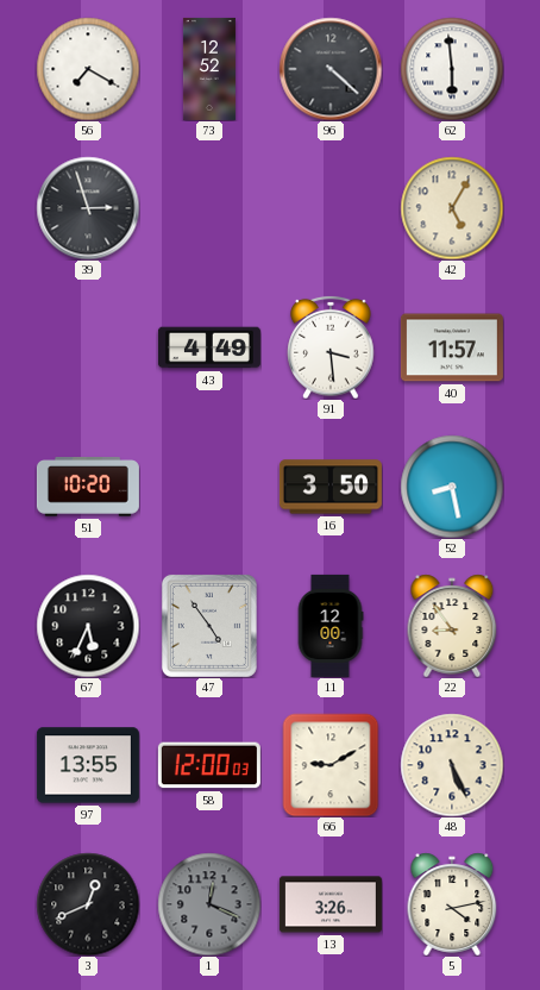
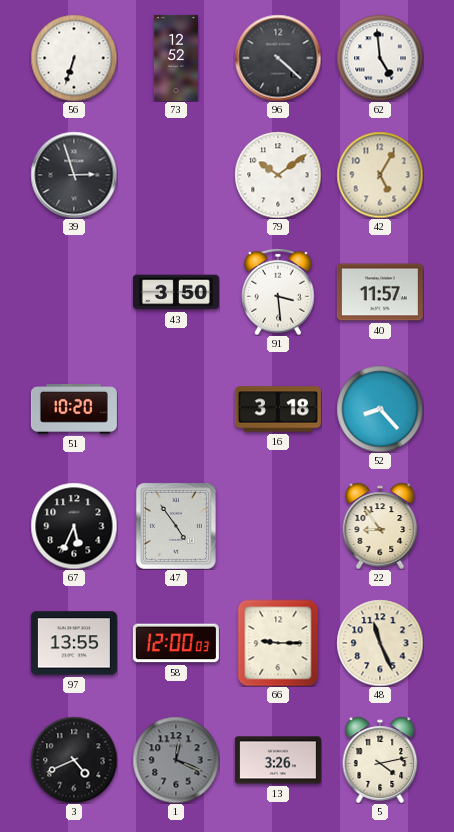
56: 7:20 -> 6:33
62: 5:59 -> 4:59
79: none -> 10:09
43: 4:49 -> 3:50
16: 3:50 -> 3:18
52: 8:28 -> 8:23
11: 12:00 -> none
66: 9:10 -> 9:15
48: 5:26 -> 11:26
3: 12:41 -> 4:41
